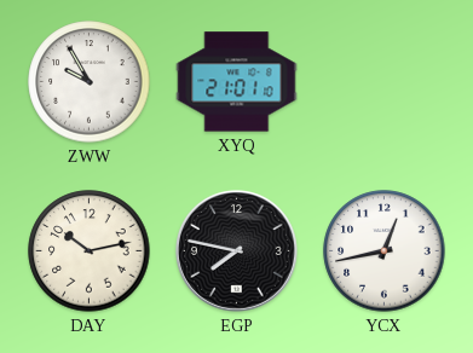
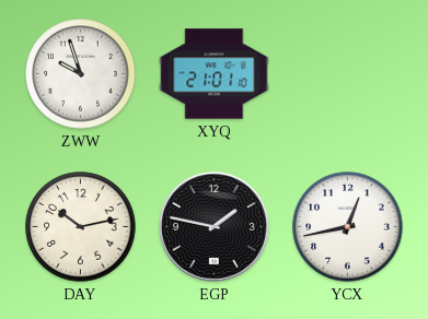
ZWW: 9:55 -> 9:57
EGP: 7:47 -> 1:47
